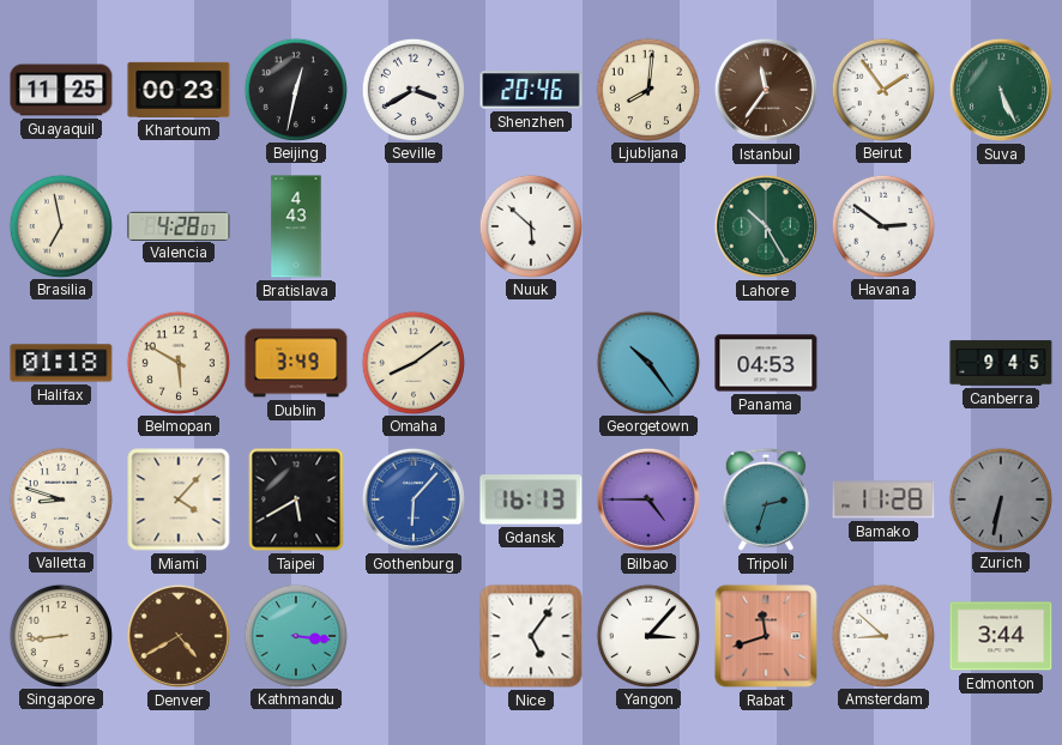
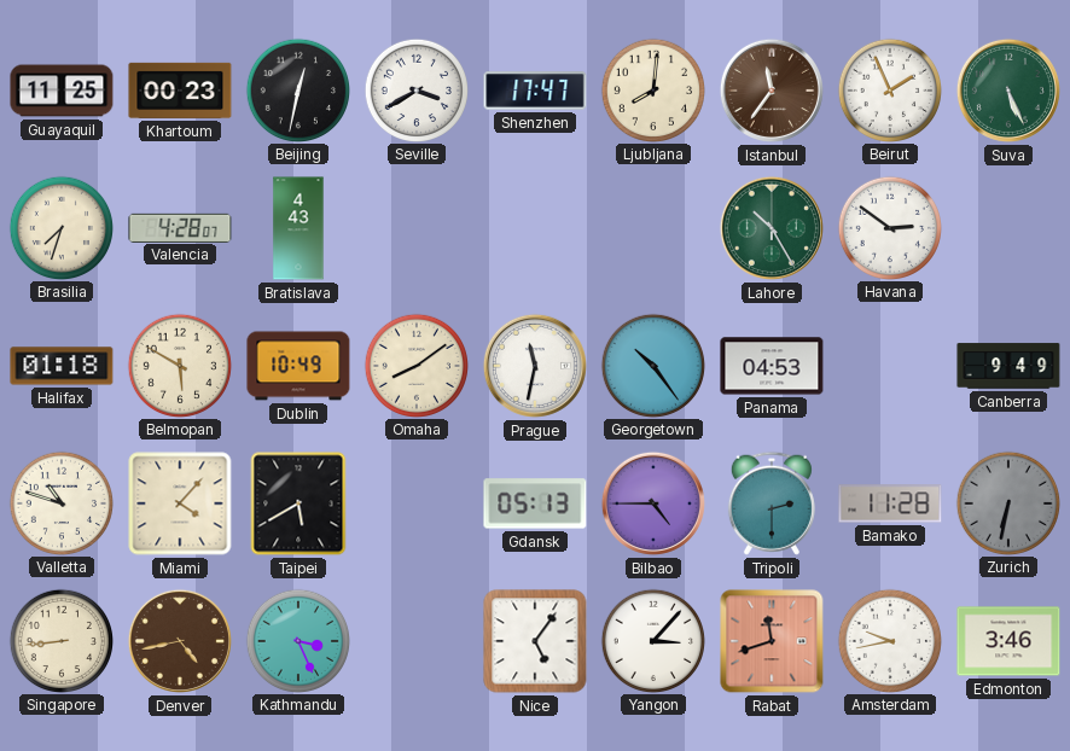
Shenzhen: 20:46 -> 17:47
Beirut: 1:54 -> 1:56
Brasilia: 6:58 -> 7:33
Nuuk: 5:52 -> none
Dublin: 3:49 -> 10:49
Prague: none -> 11:32
Canberra: 9:45 -> 9:49
Valletta: 8:48 -> 10:48
Gothenburg: 6:07 -> none
Gdansk: 16:13 -> 05:13
Tripoli: 2:33 -> 2:30
Denver: 4:40 -> 4:43
Kathmandu: 3:16 -> 3:26
Amsterdam: 8:52 -> 9:43
Edmonton: 3:44 -> 3:46
